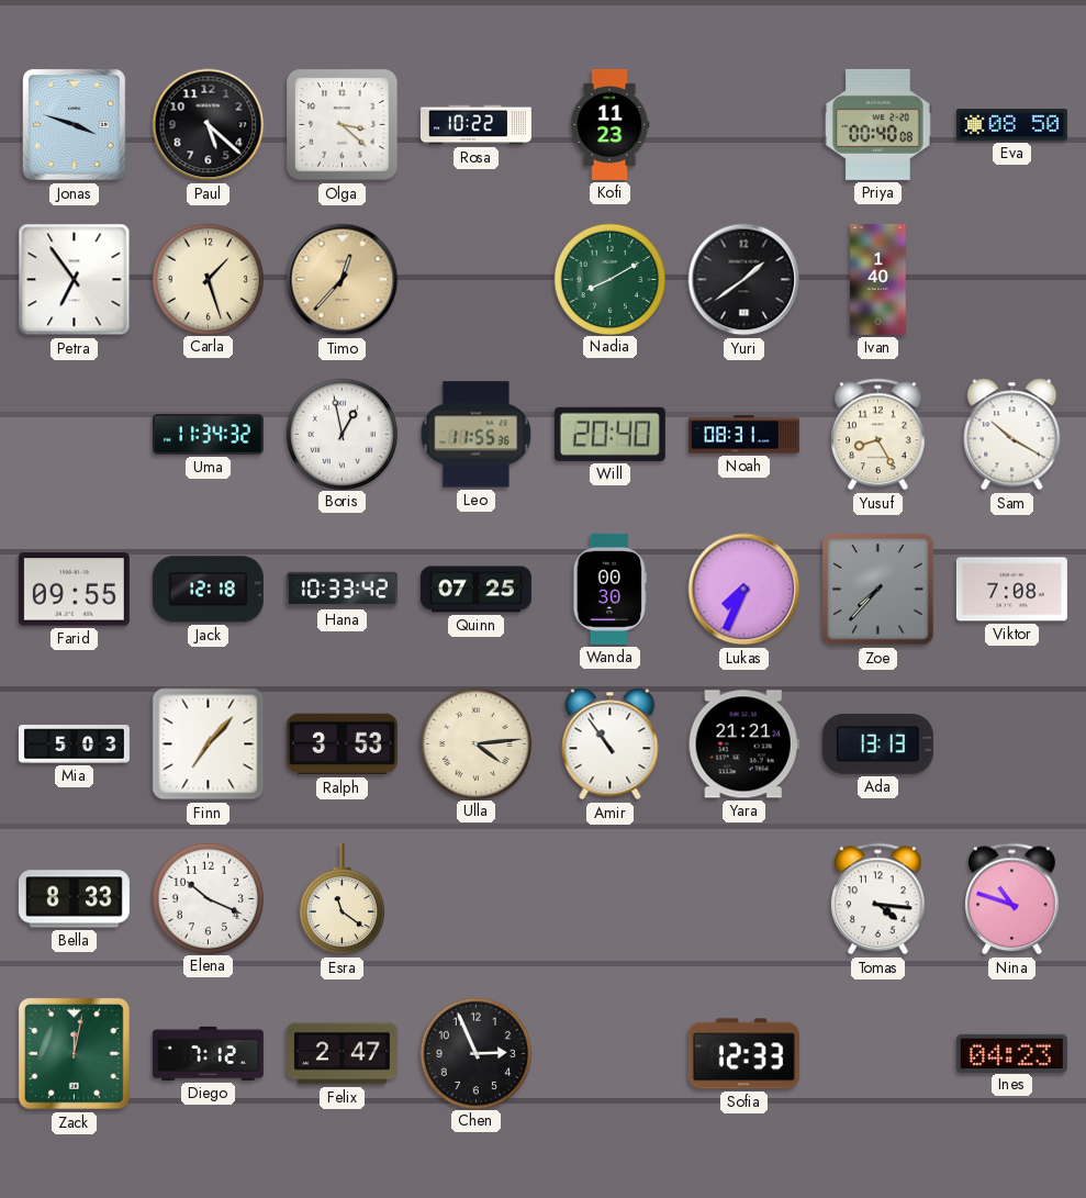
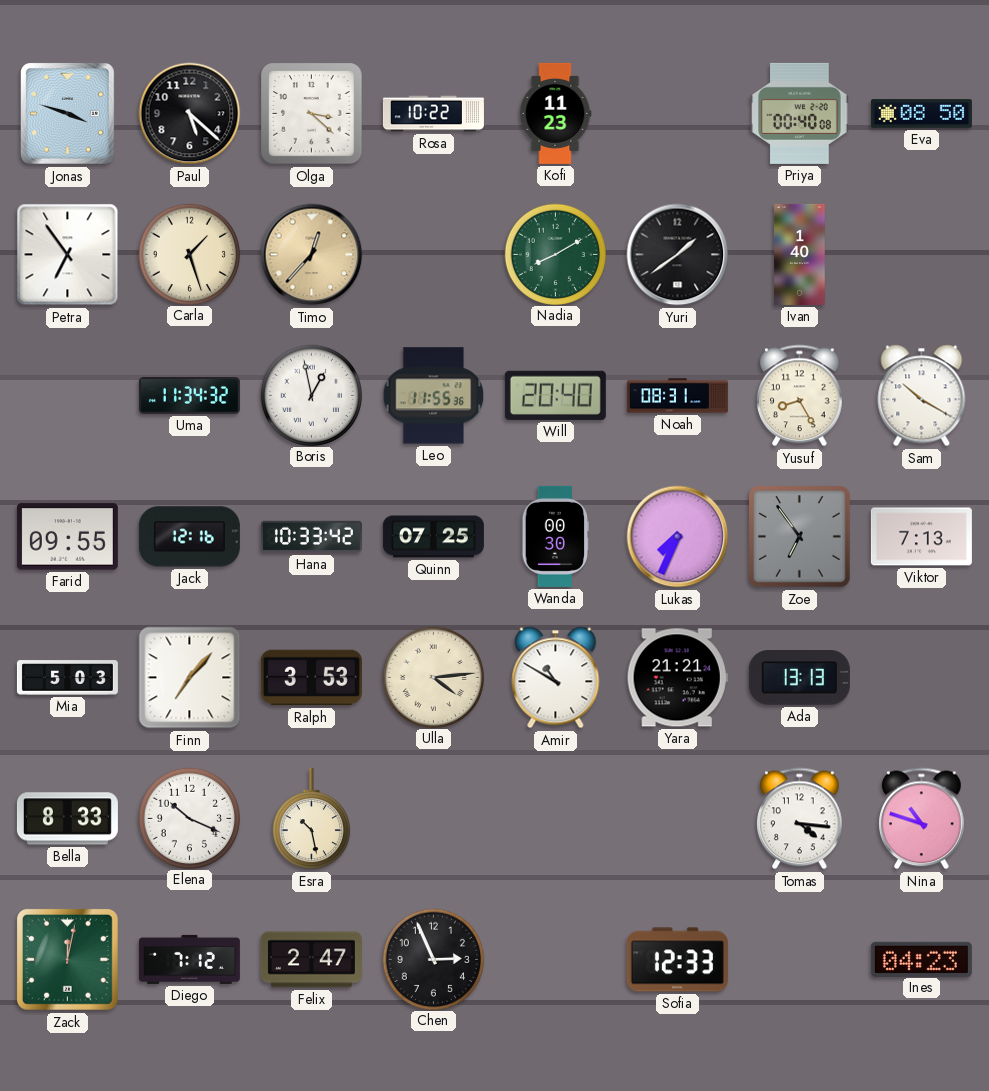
Jack: 12:18 -> 12:16
Zoe: 7:37 -> 6:54
Viktor: 7:08 -> 7:13
Amir: 10:54 -> 10:50
Esra: 11:21 -> 10:28
